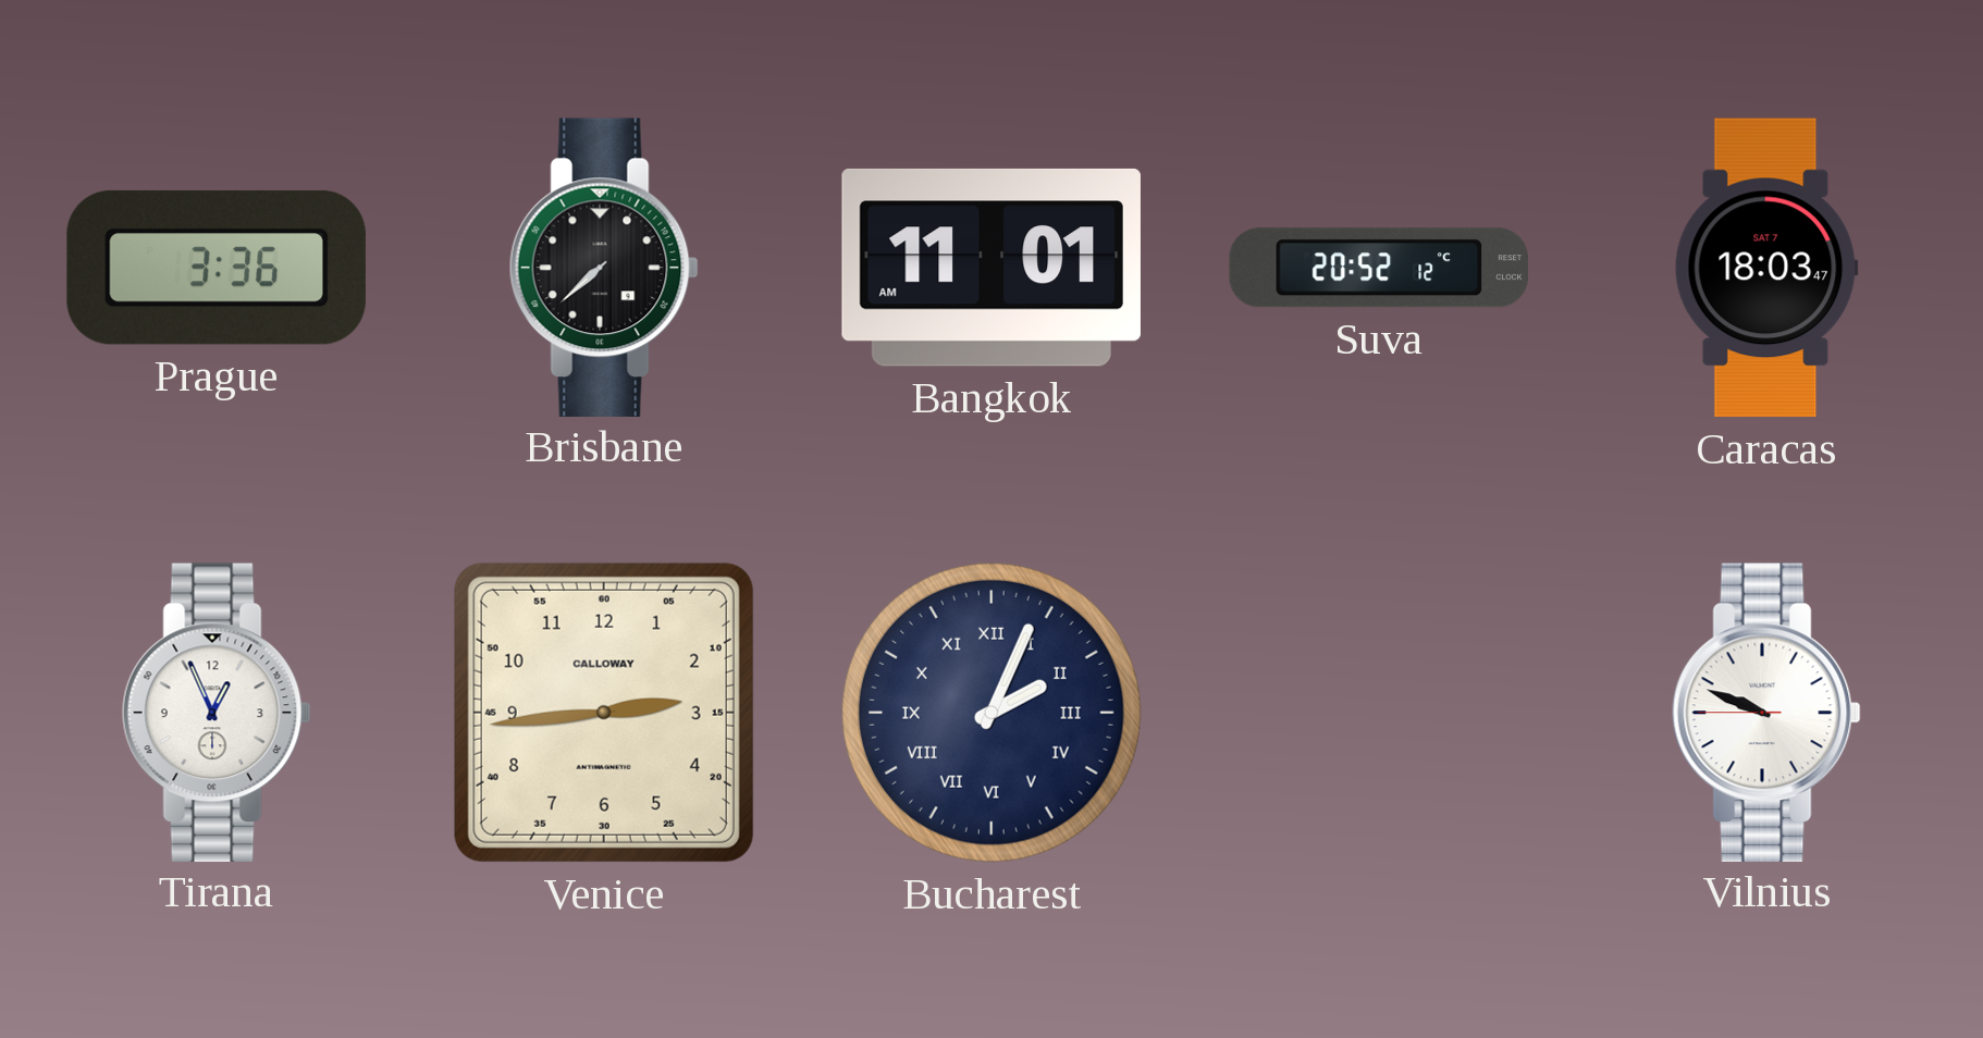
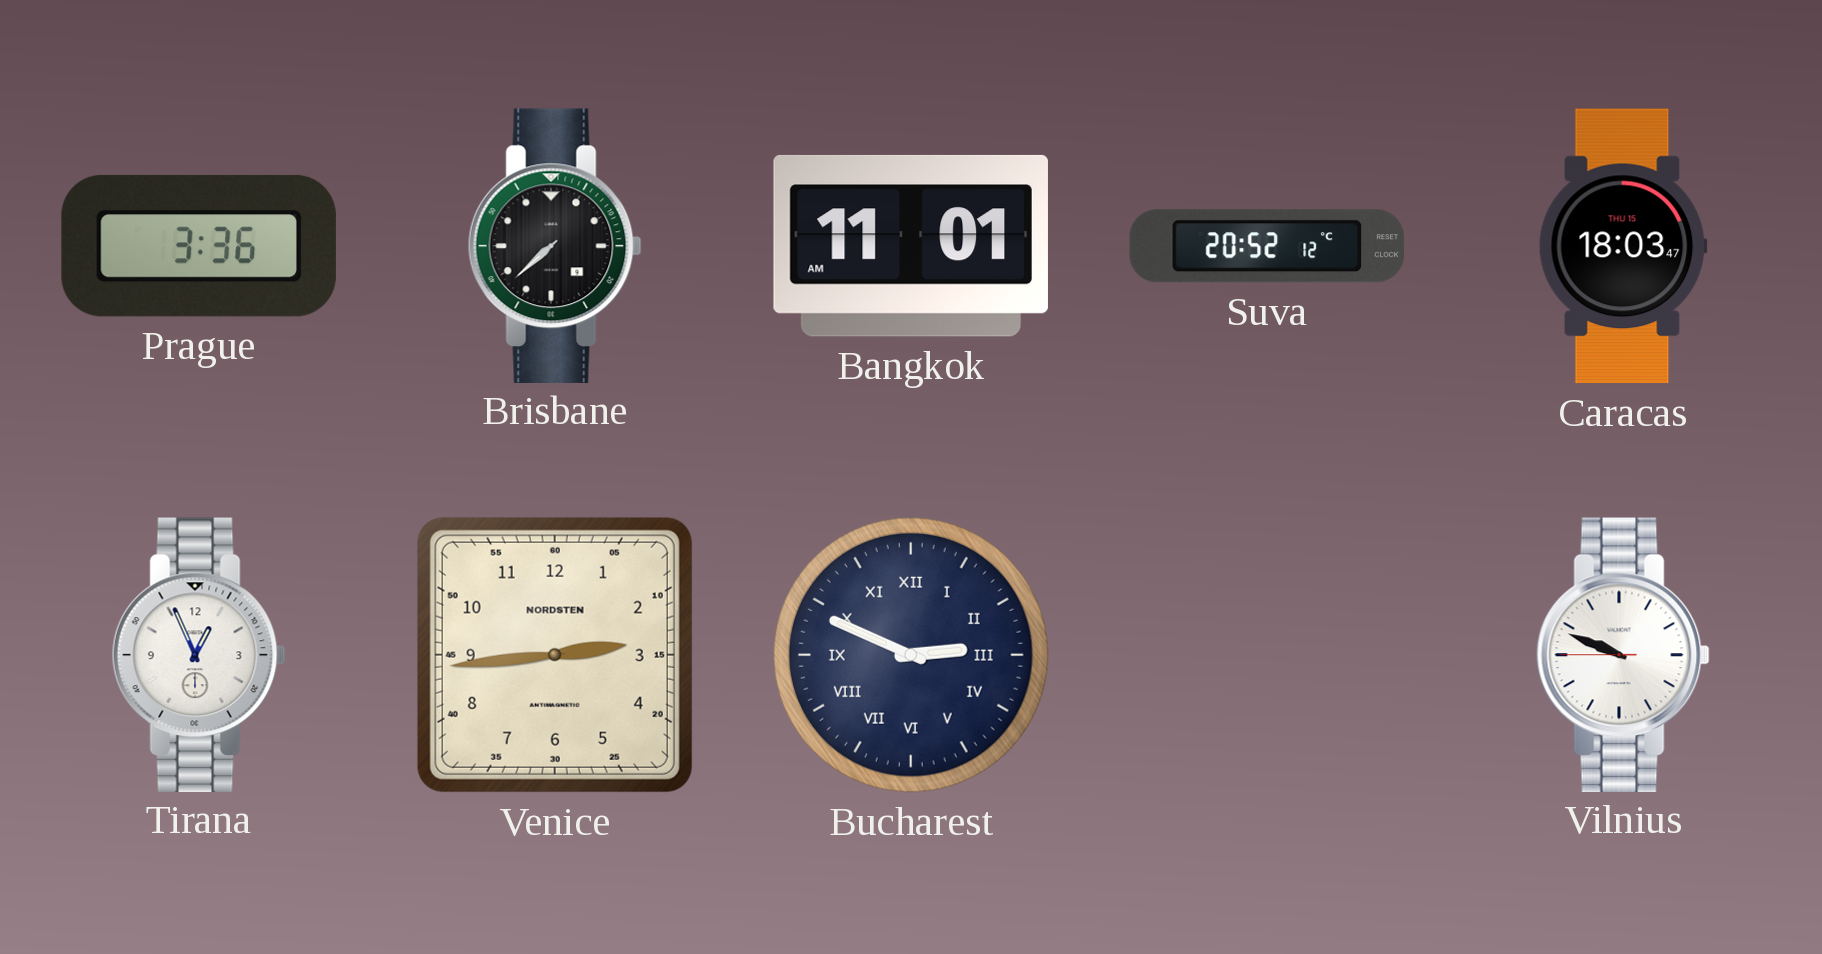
Caracas date: SAT 7 -> THU 15
Venice brand: CALLOWAY -> NORDSTEN
Bucharest: 2:04 -> 2:49
